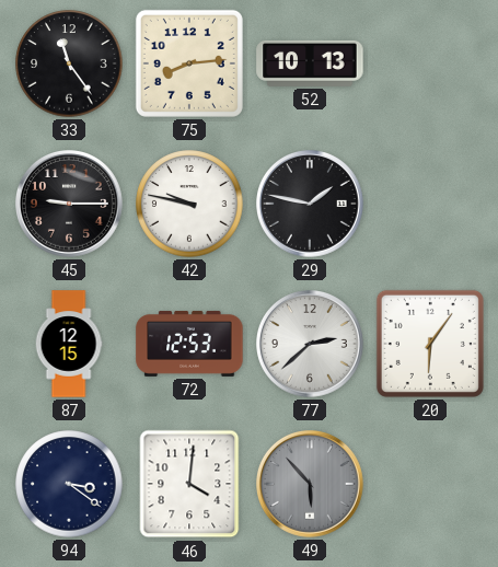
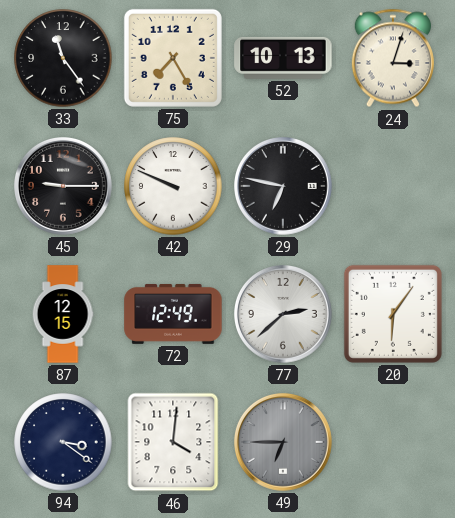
75: 8:14 -> 7:25
24: none -> 3:03
42: 9:47 -> 9:49
29: 1:47 -> 6:47
72: 12:53 -> 12:49
49: 5:53 -> 6:45
